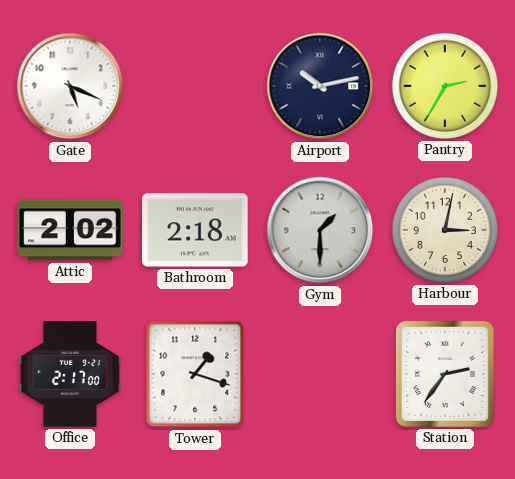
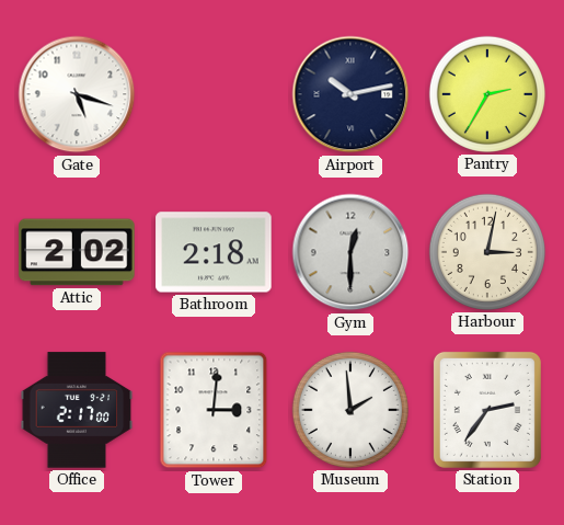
Gate: 5:19 -> 5:18
Gym: 1:30 -> 12:30
Tower: 1:18 -> 3:01
Museum: none -> 1:59
